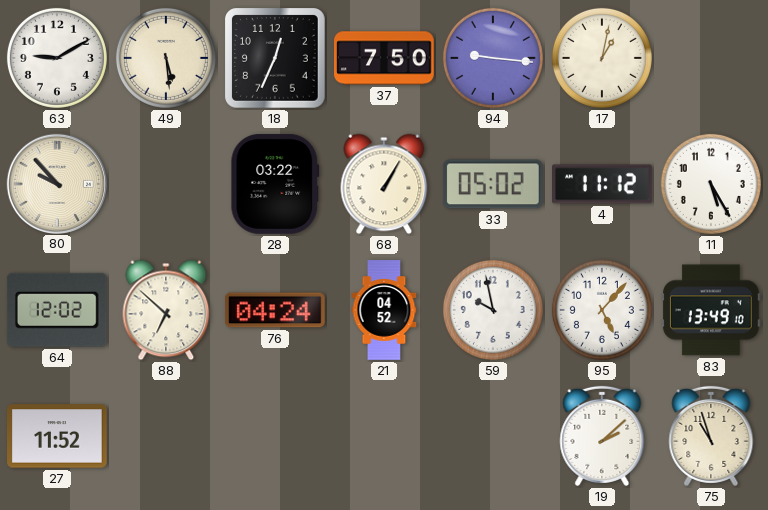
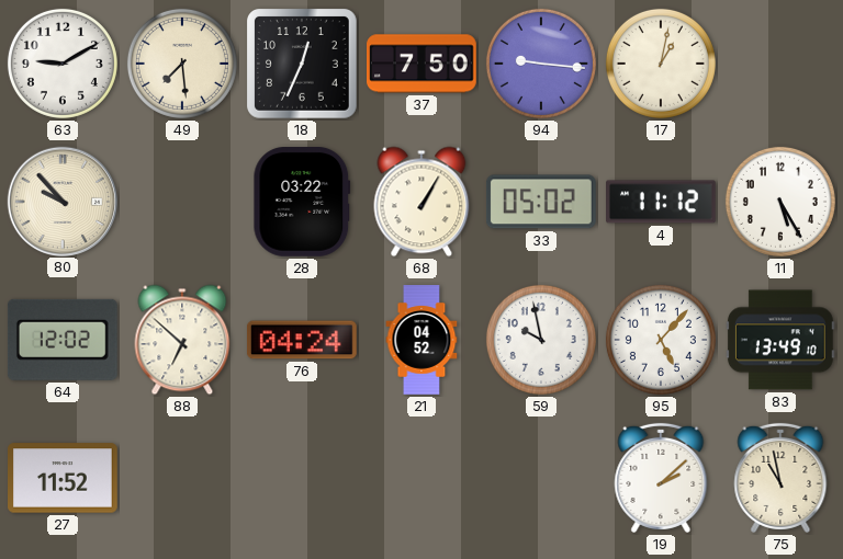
49: 5:29 -> 7:29
75: 10:57 -> 10:58
